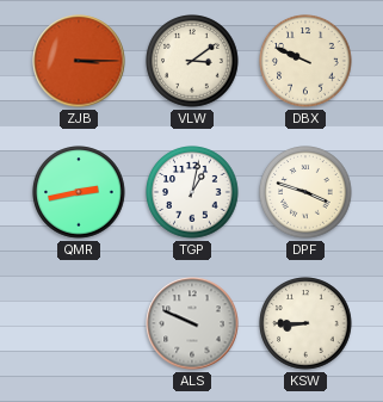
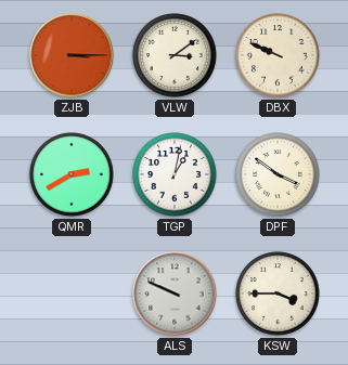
QMR: 2:43 -> 2:40
DPF: 3:48 -> 3:51
KSW: 8:45 -> 3:45
